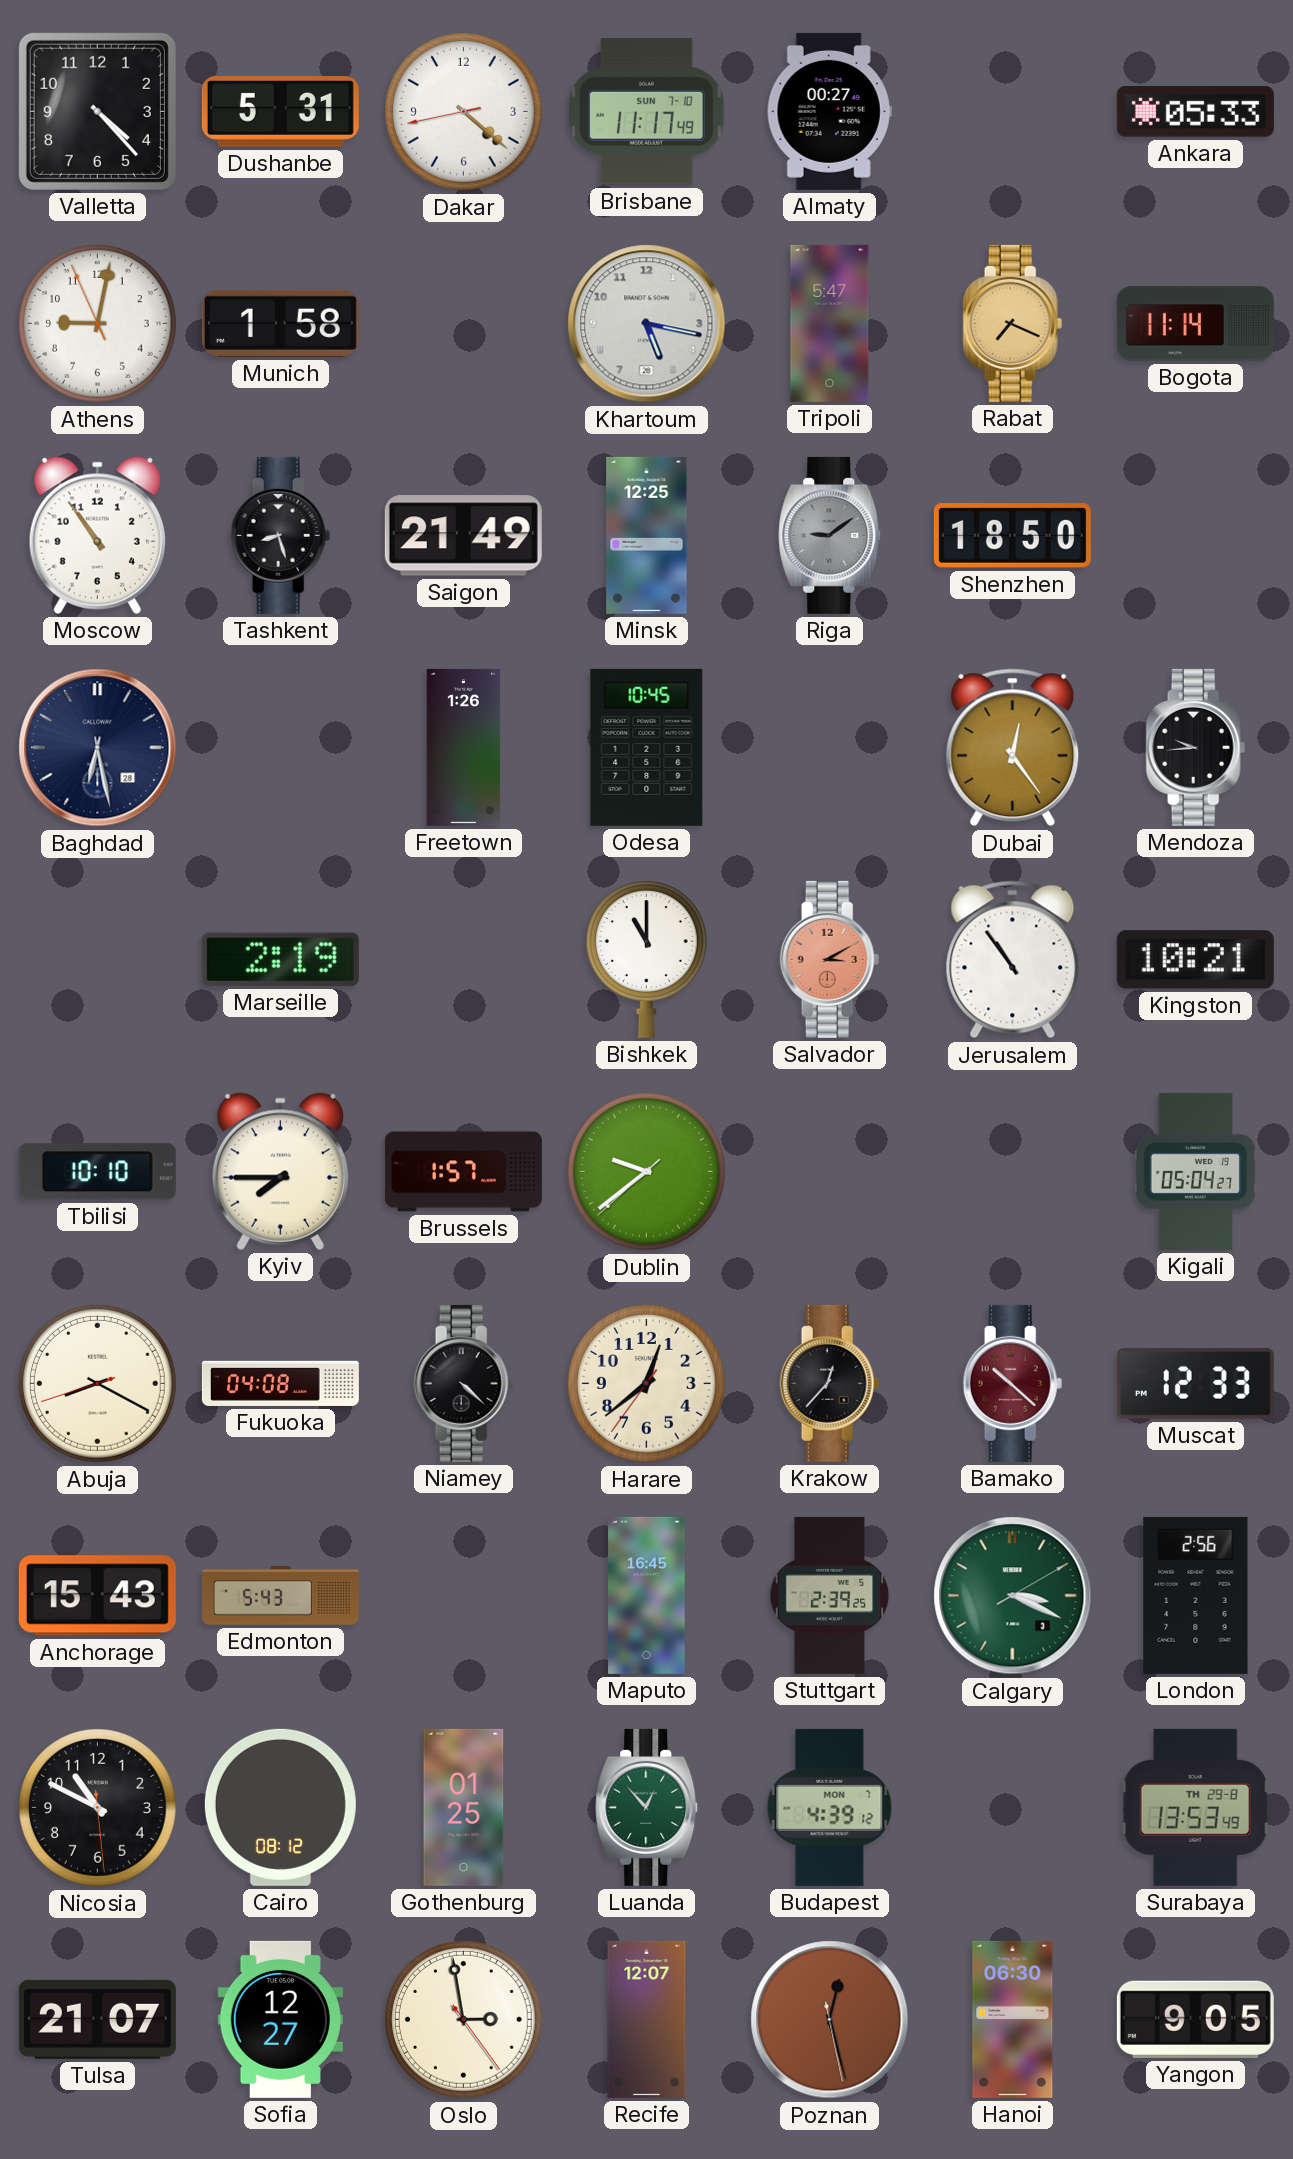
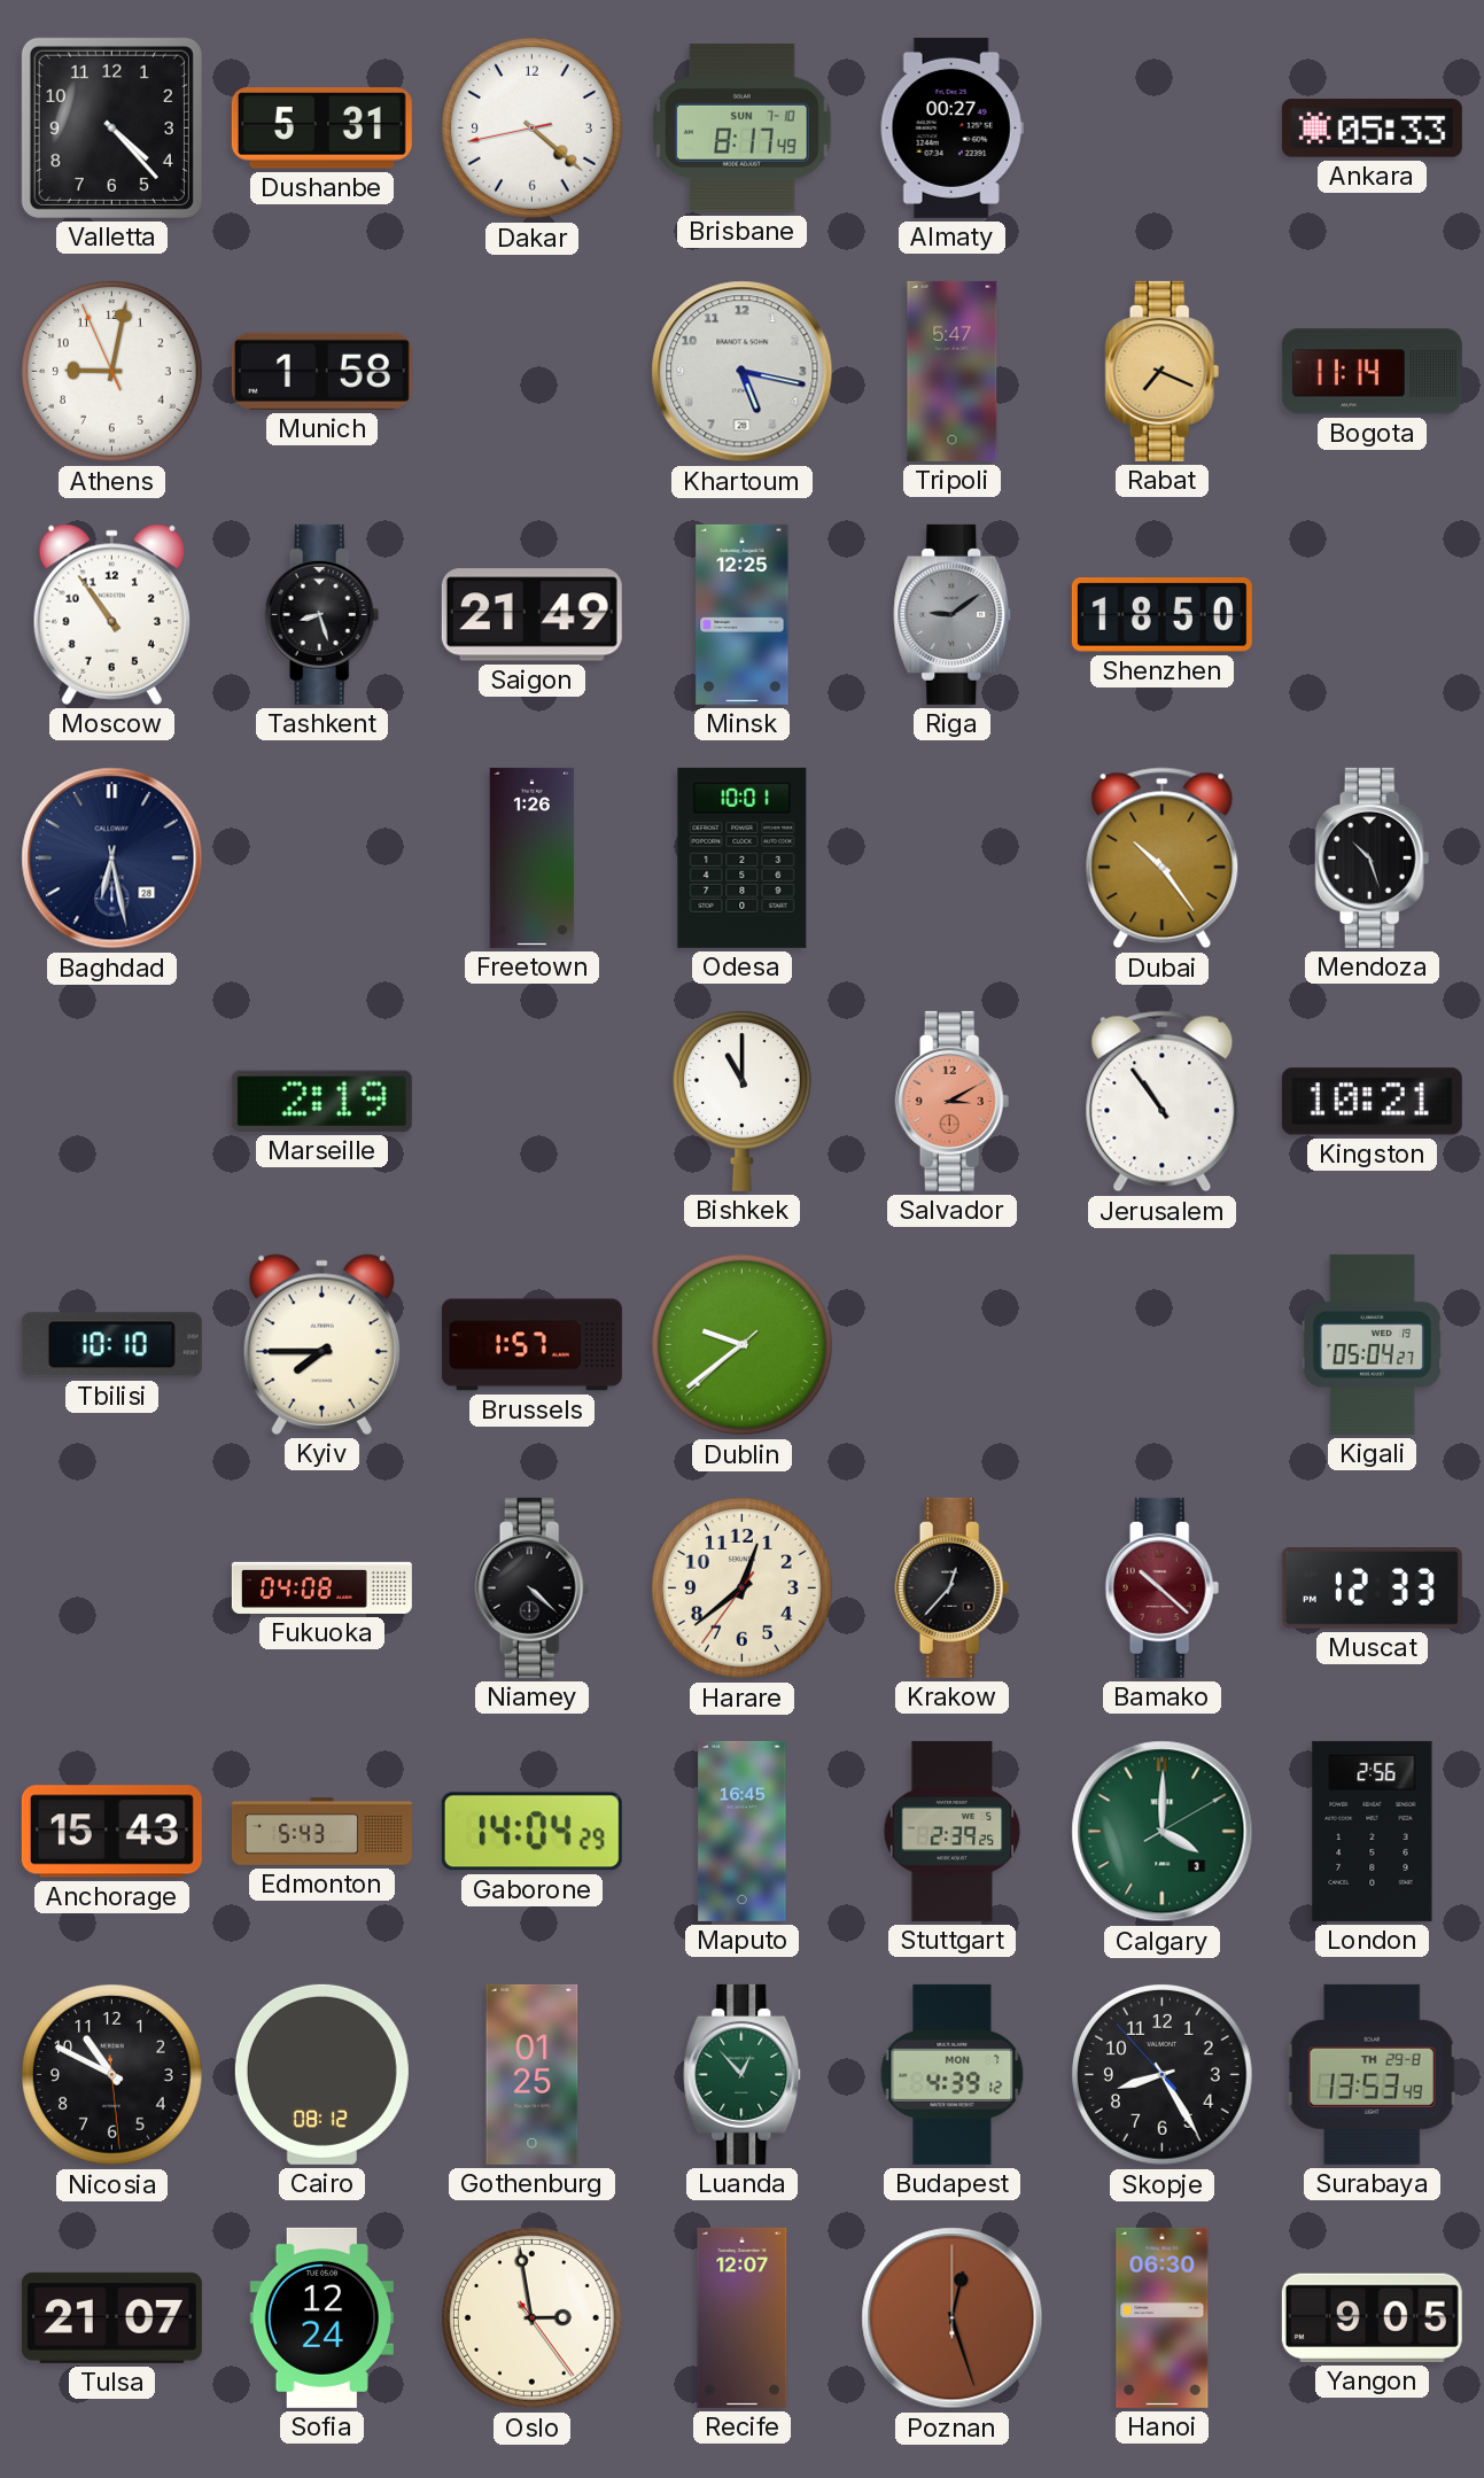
Brisbane: 11:17 -> 8:17
Odesa: 10:45 -> 10:01
Dubai: 12:24 -> 10:24
Mendoza: 9:44 -> 10:27
Abuja: 8:19 -> none
Gaborone: none -> 14:04
Calgary: 3:19 -> 4:00
Skopje: none -> 8:24
Sofia: 12:27 -> 12:24
Poznan: 12:27:28 -> 12:27:00
